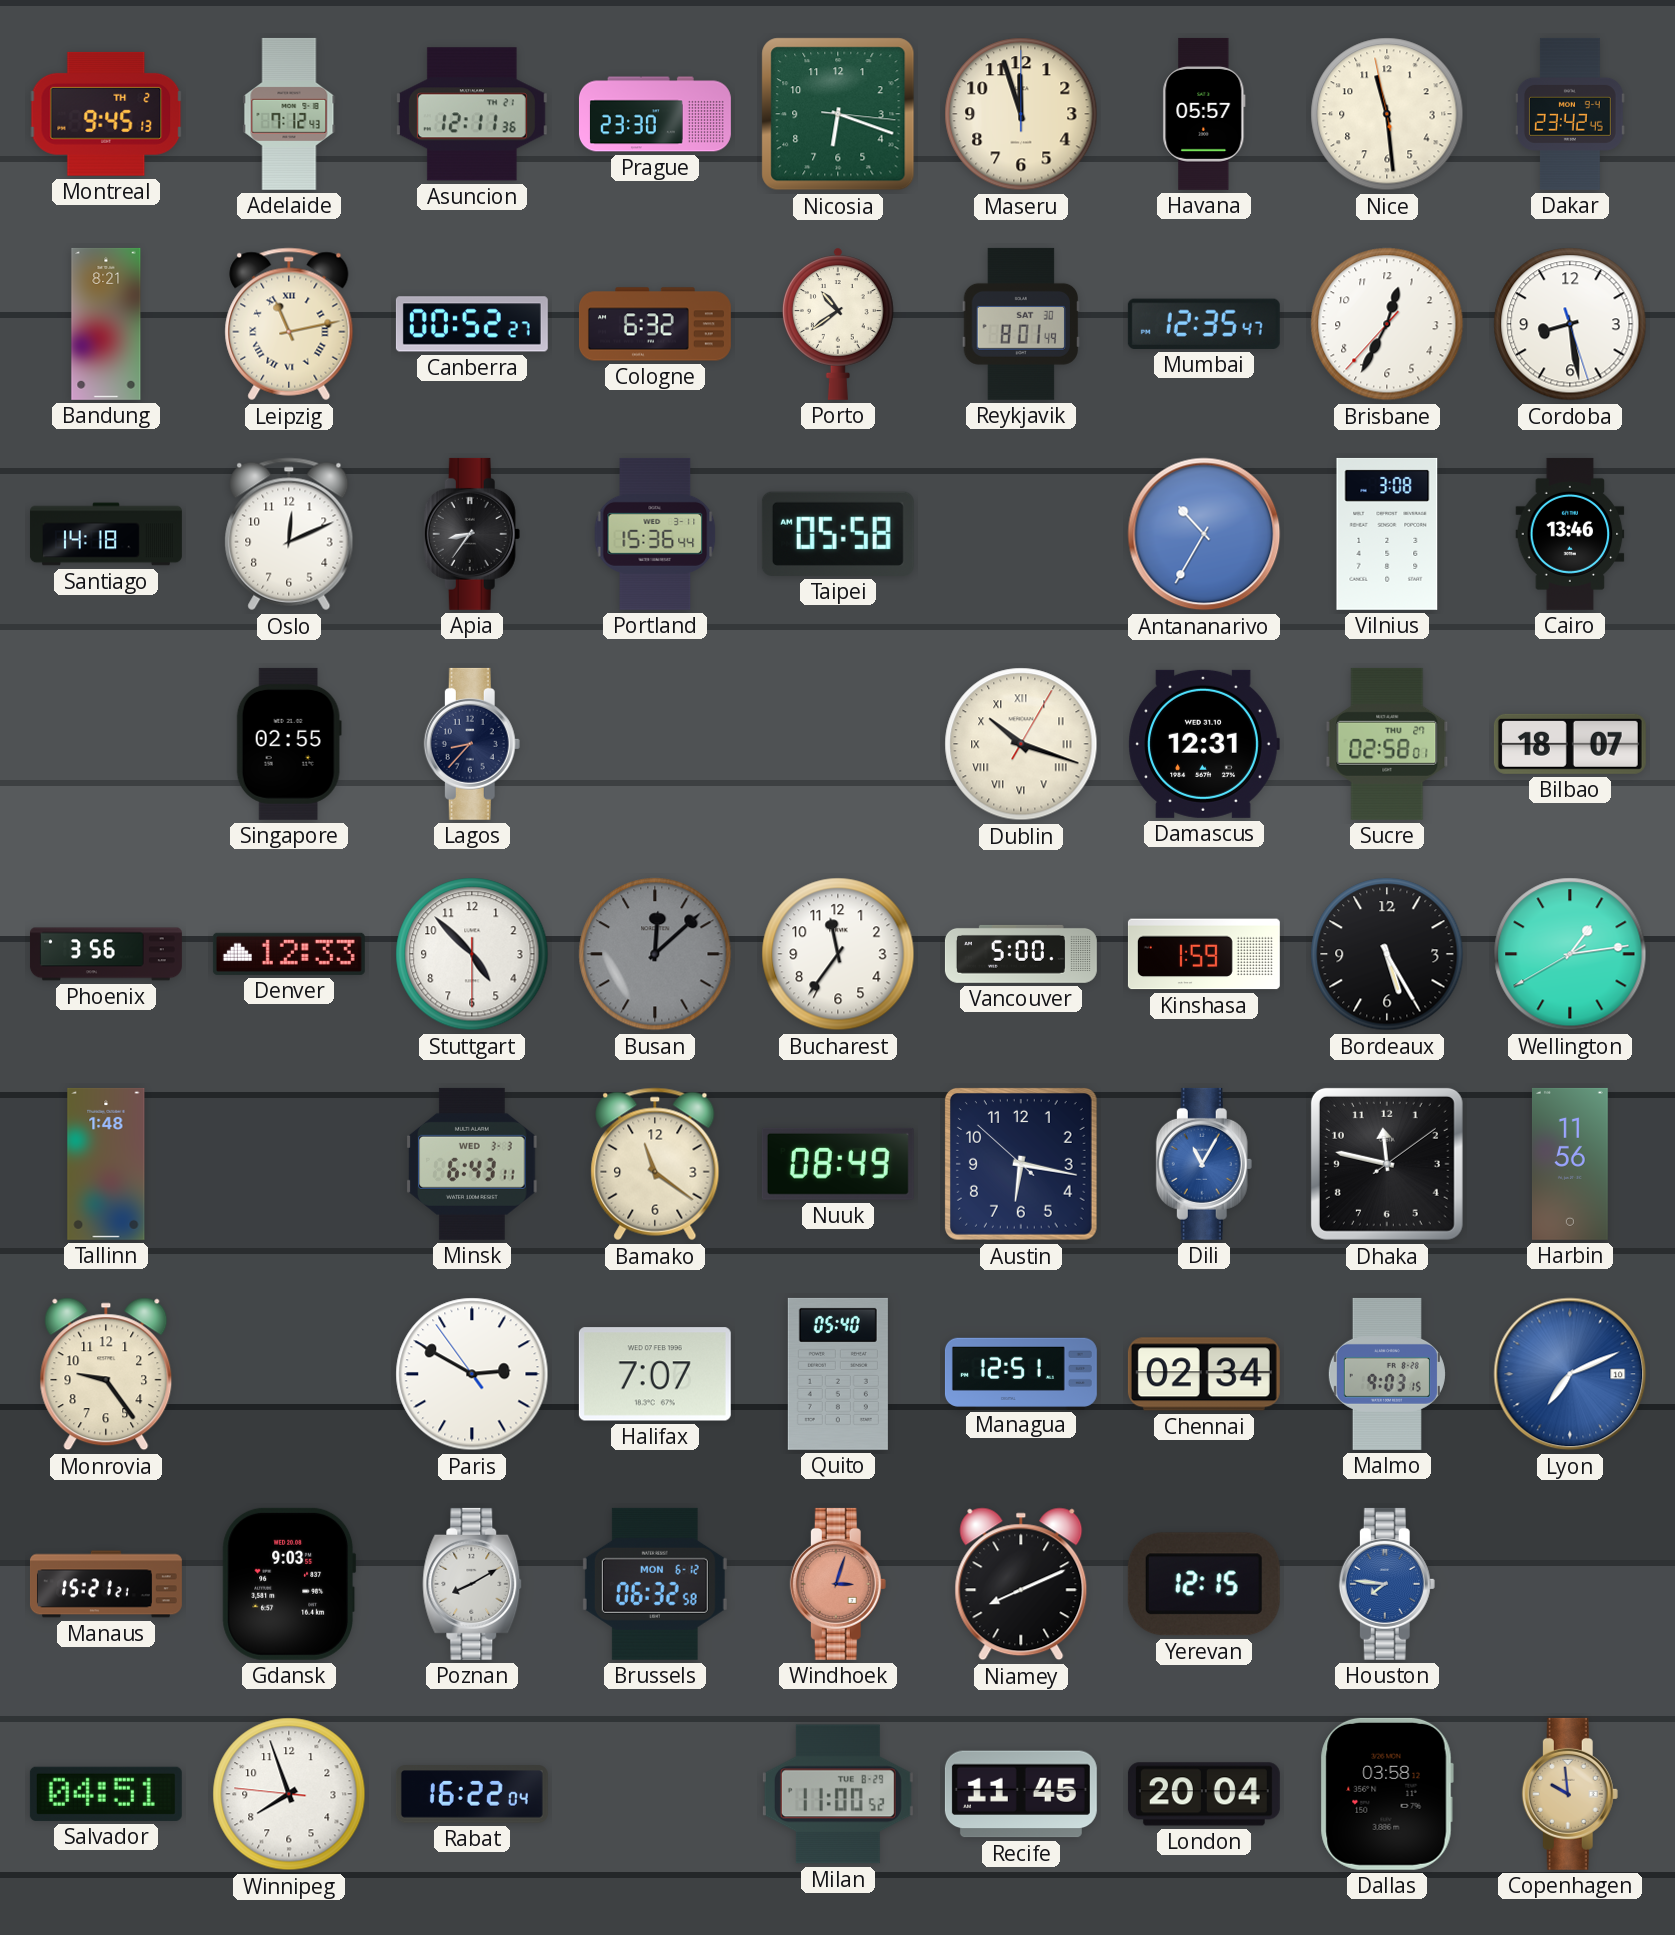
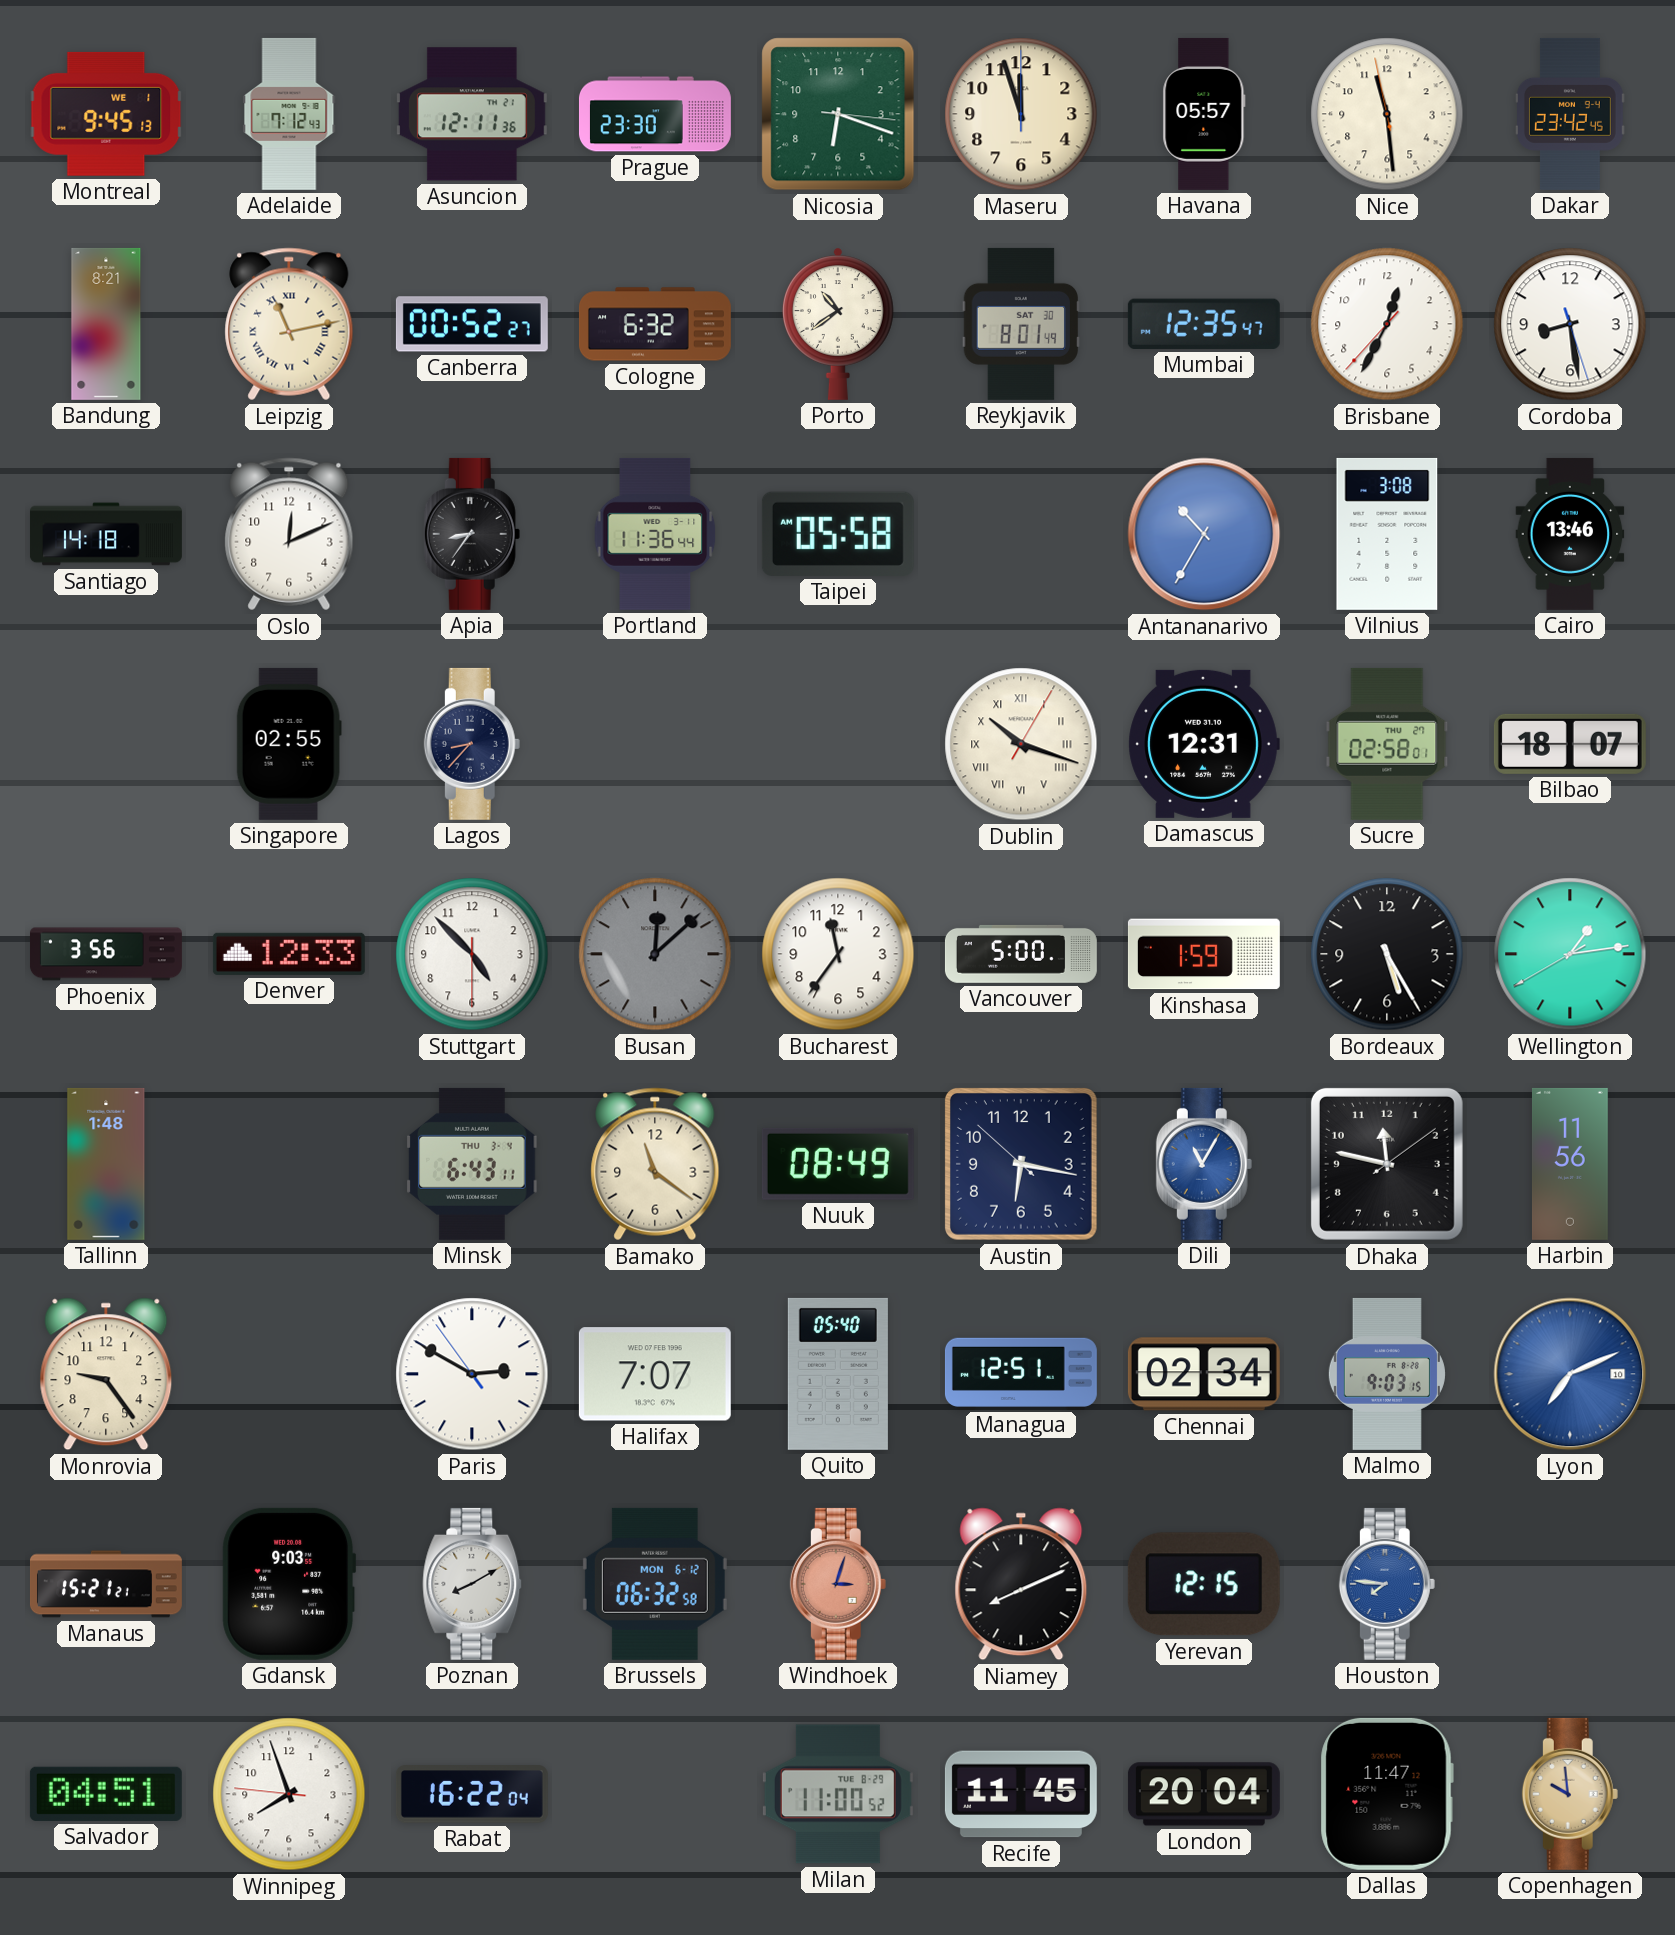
Montreal date: TH 2 -> WE 1
Portland: 15:36 -> 11:36
Minsk date: WED 3-3 -> THU 3-4
Dallas: 03:58 -> 11:47
